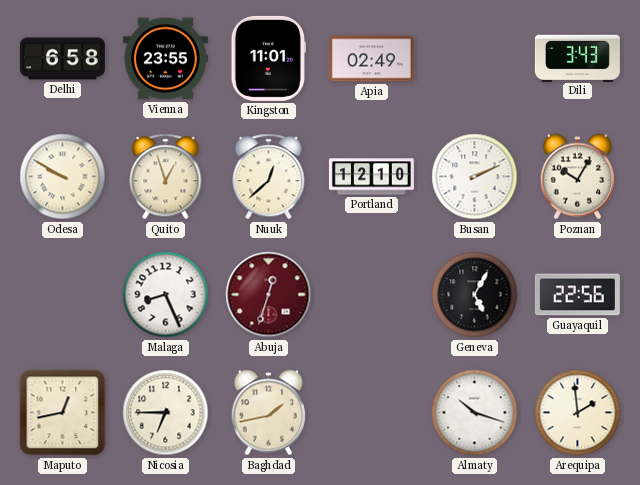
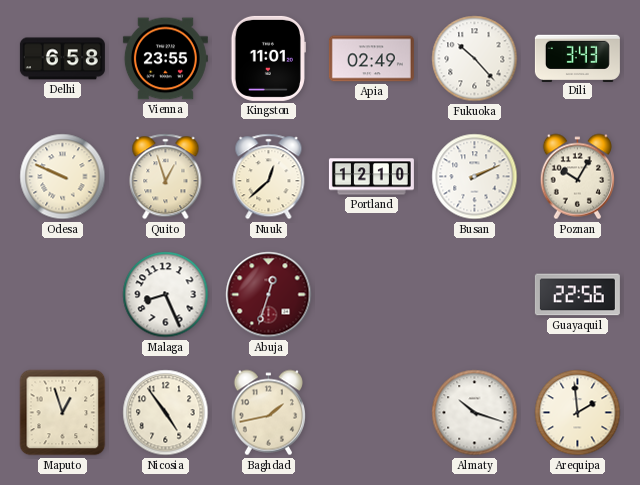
Fukuoka: none -> 10:23
Odesa: 9:50 -> 9:49
Geneva: 5:05 -> none
Maputo: 12:43 -> 12:57
Nicosia: 6:45 -> 4:54
